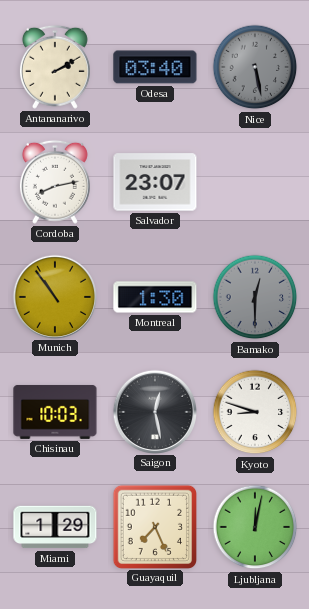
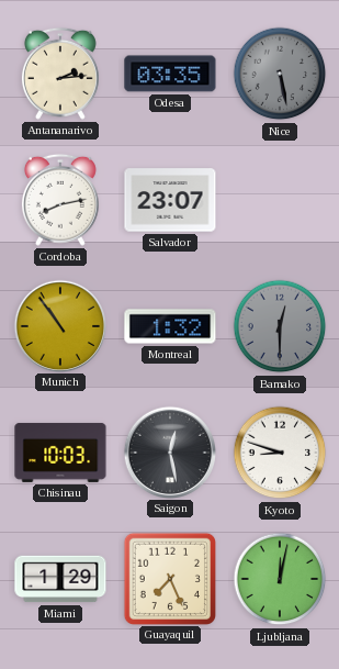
Antananarivo: 2:10 -> 2:14
Odesa: 03:40 -> 03:35
Montreal: 1:30 -> 1:32
